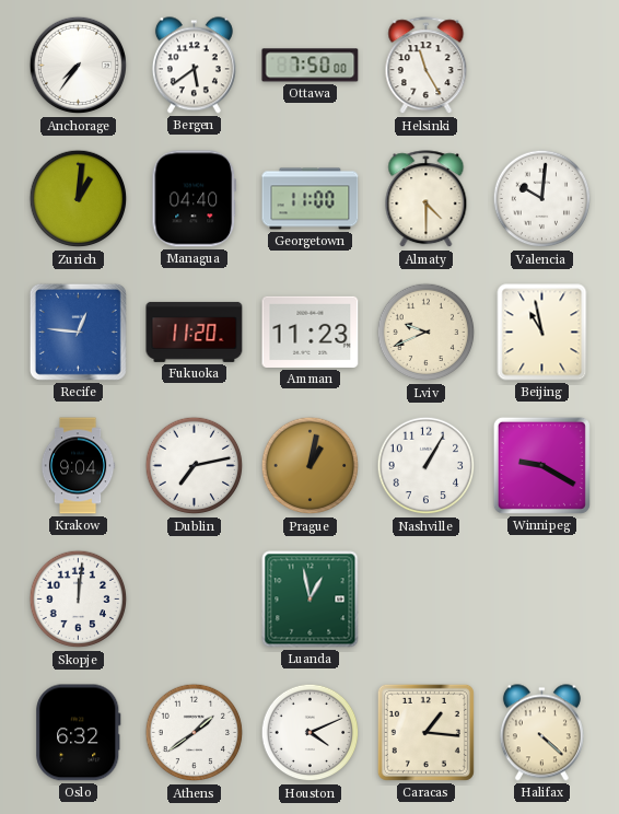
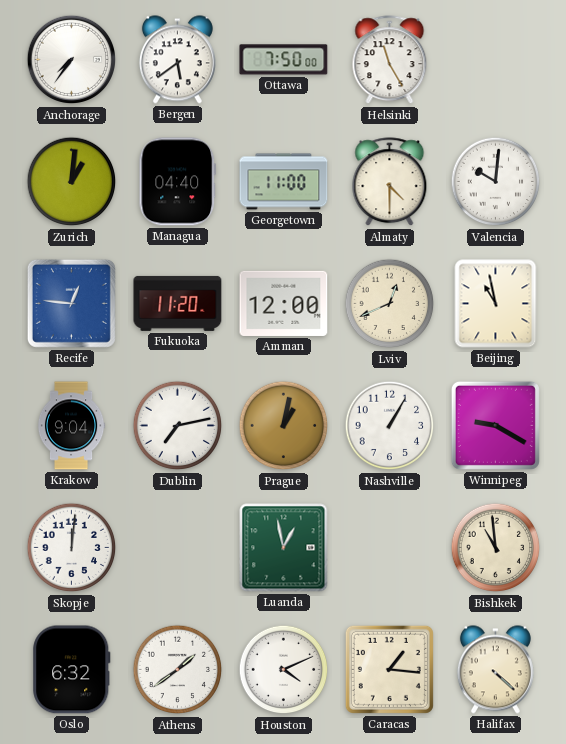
Amman: 11:23 -> 12:00
Lviv: 9:41 -> 12:41
Bishkek: none -> 10:59
